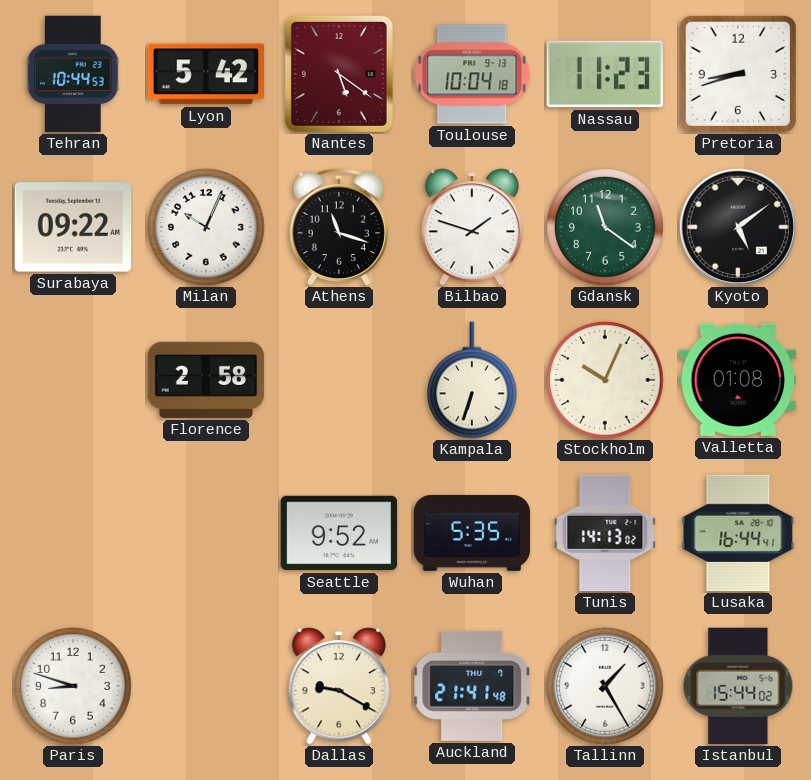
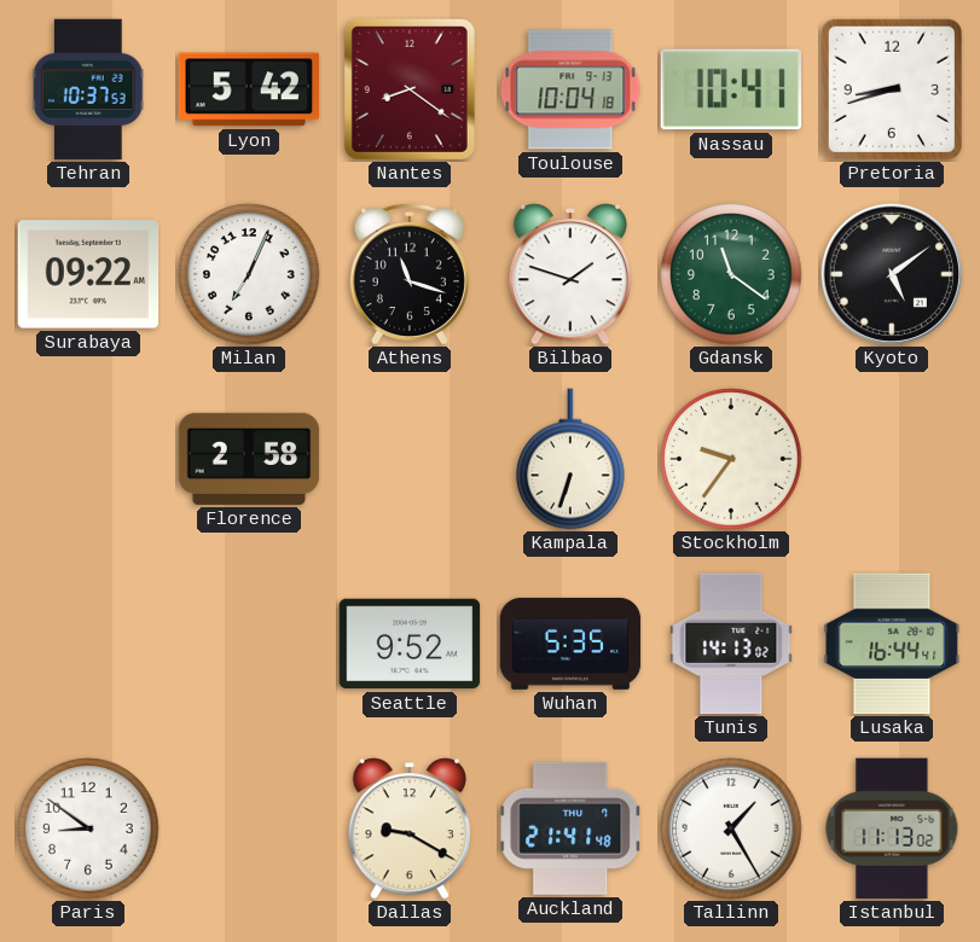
Tehran: 10:44 -> 10:37
Nantes: 5:21 -> 8:21
Nassau: 11:23 -> 10:41
Milan: 10:04 -> 7:04
Stockholm: 10:04 -> 9:36
Valletta: 01:08 -> none
Paris: 8:48 -> 8:51
Istanbul: 15:44 -> 11:13
